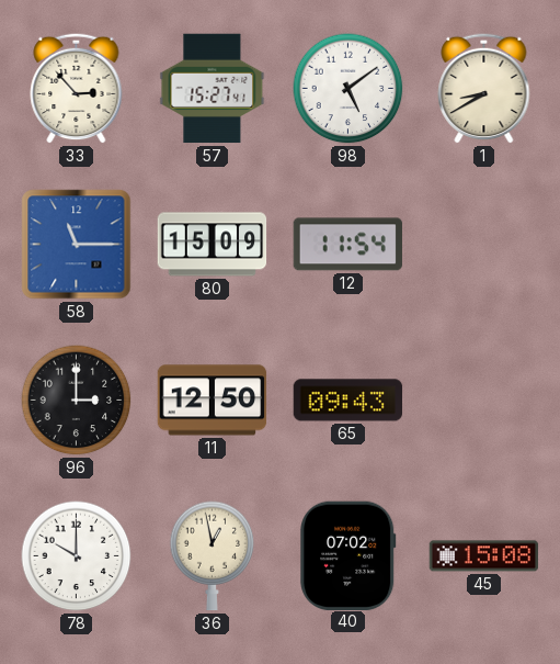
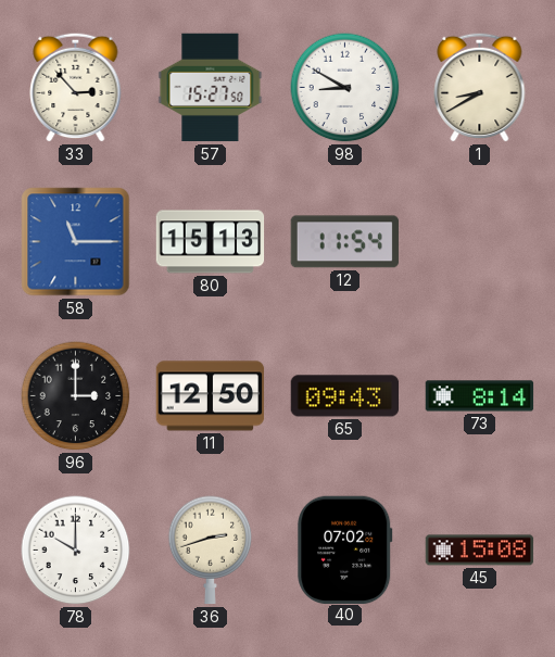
57: 15:27:41 -> 15:27:50
98: 5:09 -> 8:50
80: 15:09 -> 15:13
73: none -> 8:14
36: 12:58 -> 2:42
